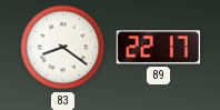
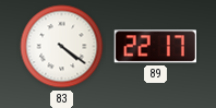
83: 8:21 -> 4:21
